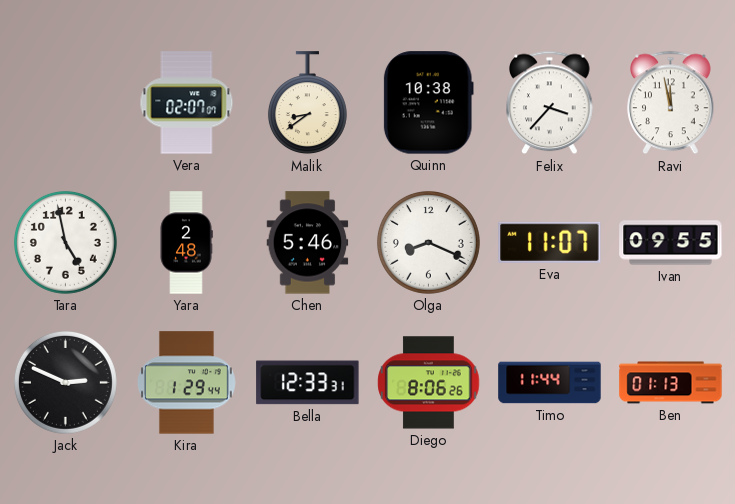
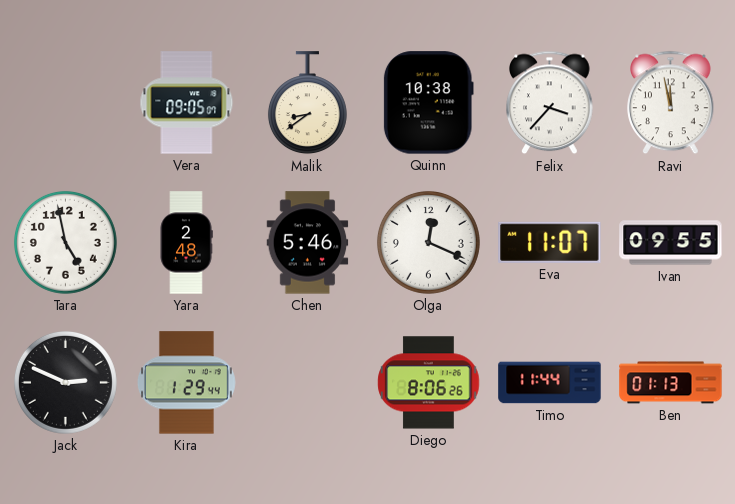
Vera: 02:07 -> 09:05
Olga: 8:19 -> 12:19
Bella: 12:33 -> none
